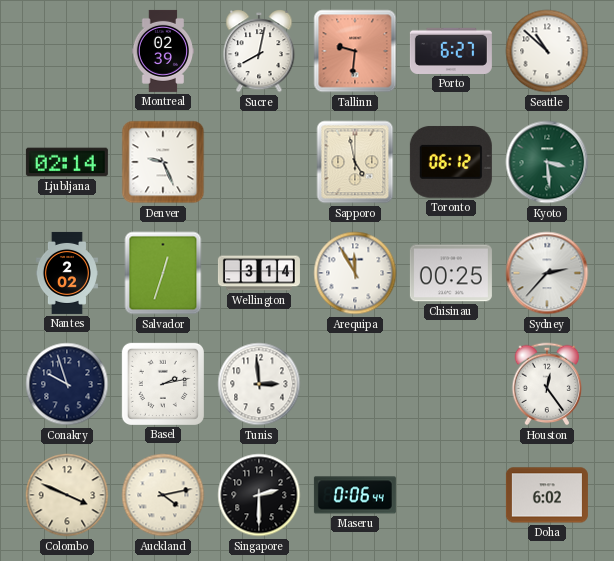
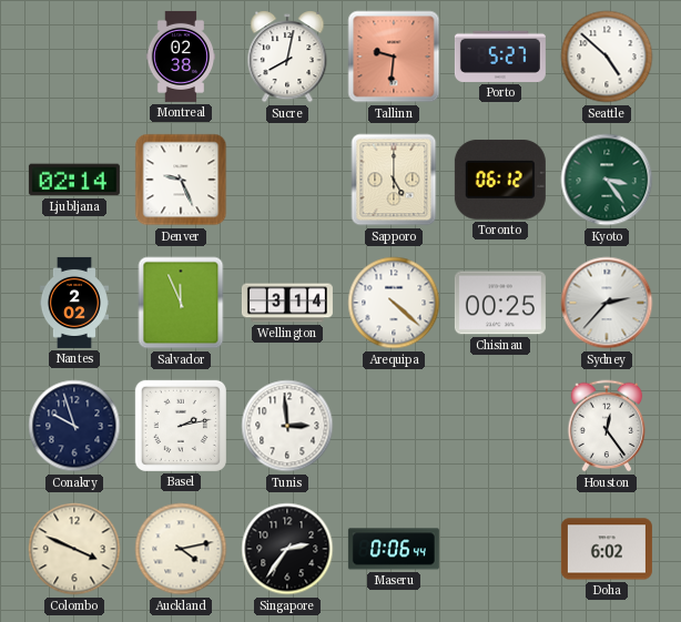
Montreal: 02:39 -> 02:38
Porto: 6:27 -> 5:27
Seattle: 10:52 -> 4:52
Sapporo: 4:58 -> 5:00
Kyoto: 3:29 -> 3:24
Salvador: 12:33 -> 11:56
Arequipa: 11:55 -> 4:22
Singapore: 2:30 -> 2:36
